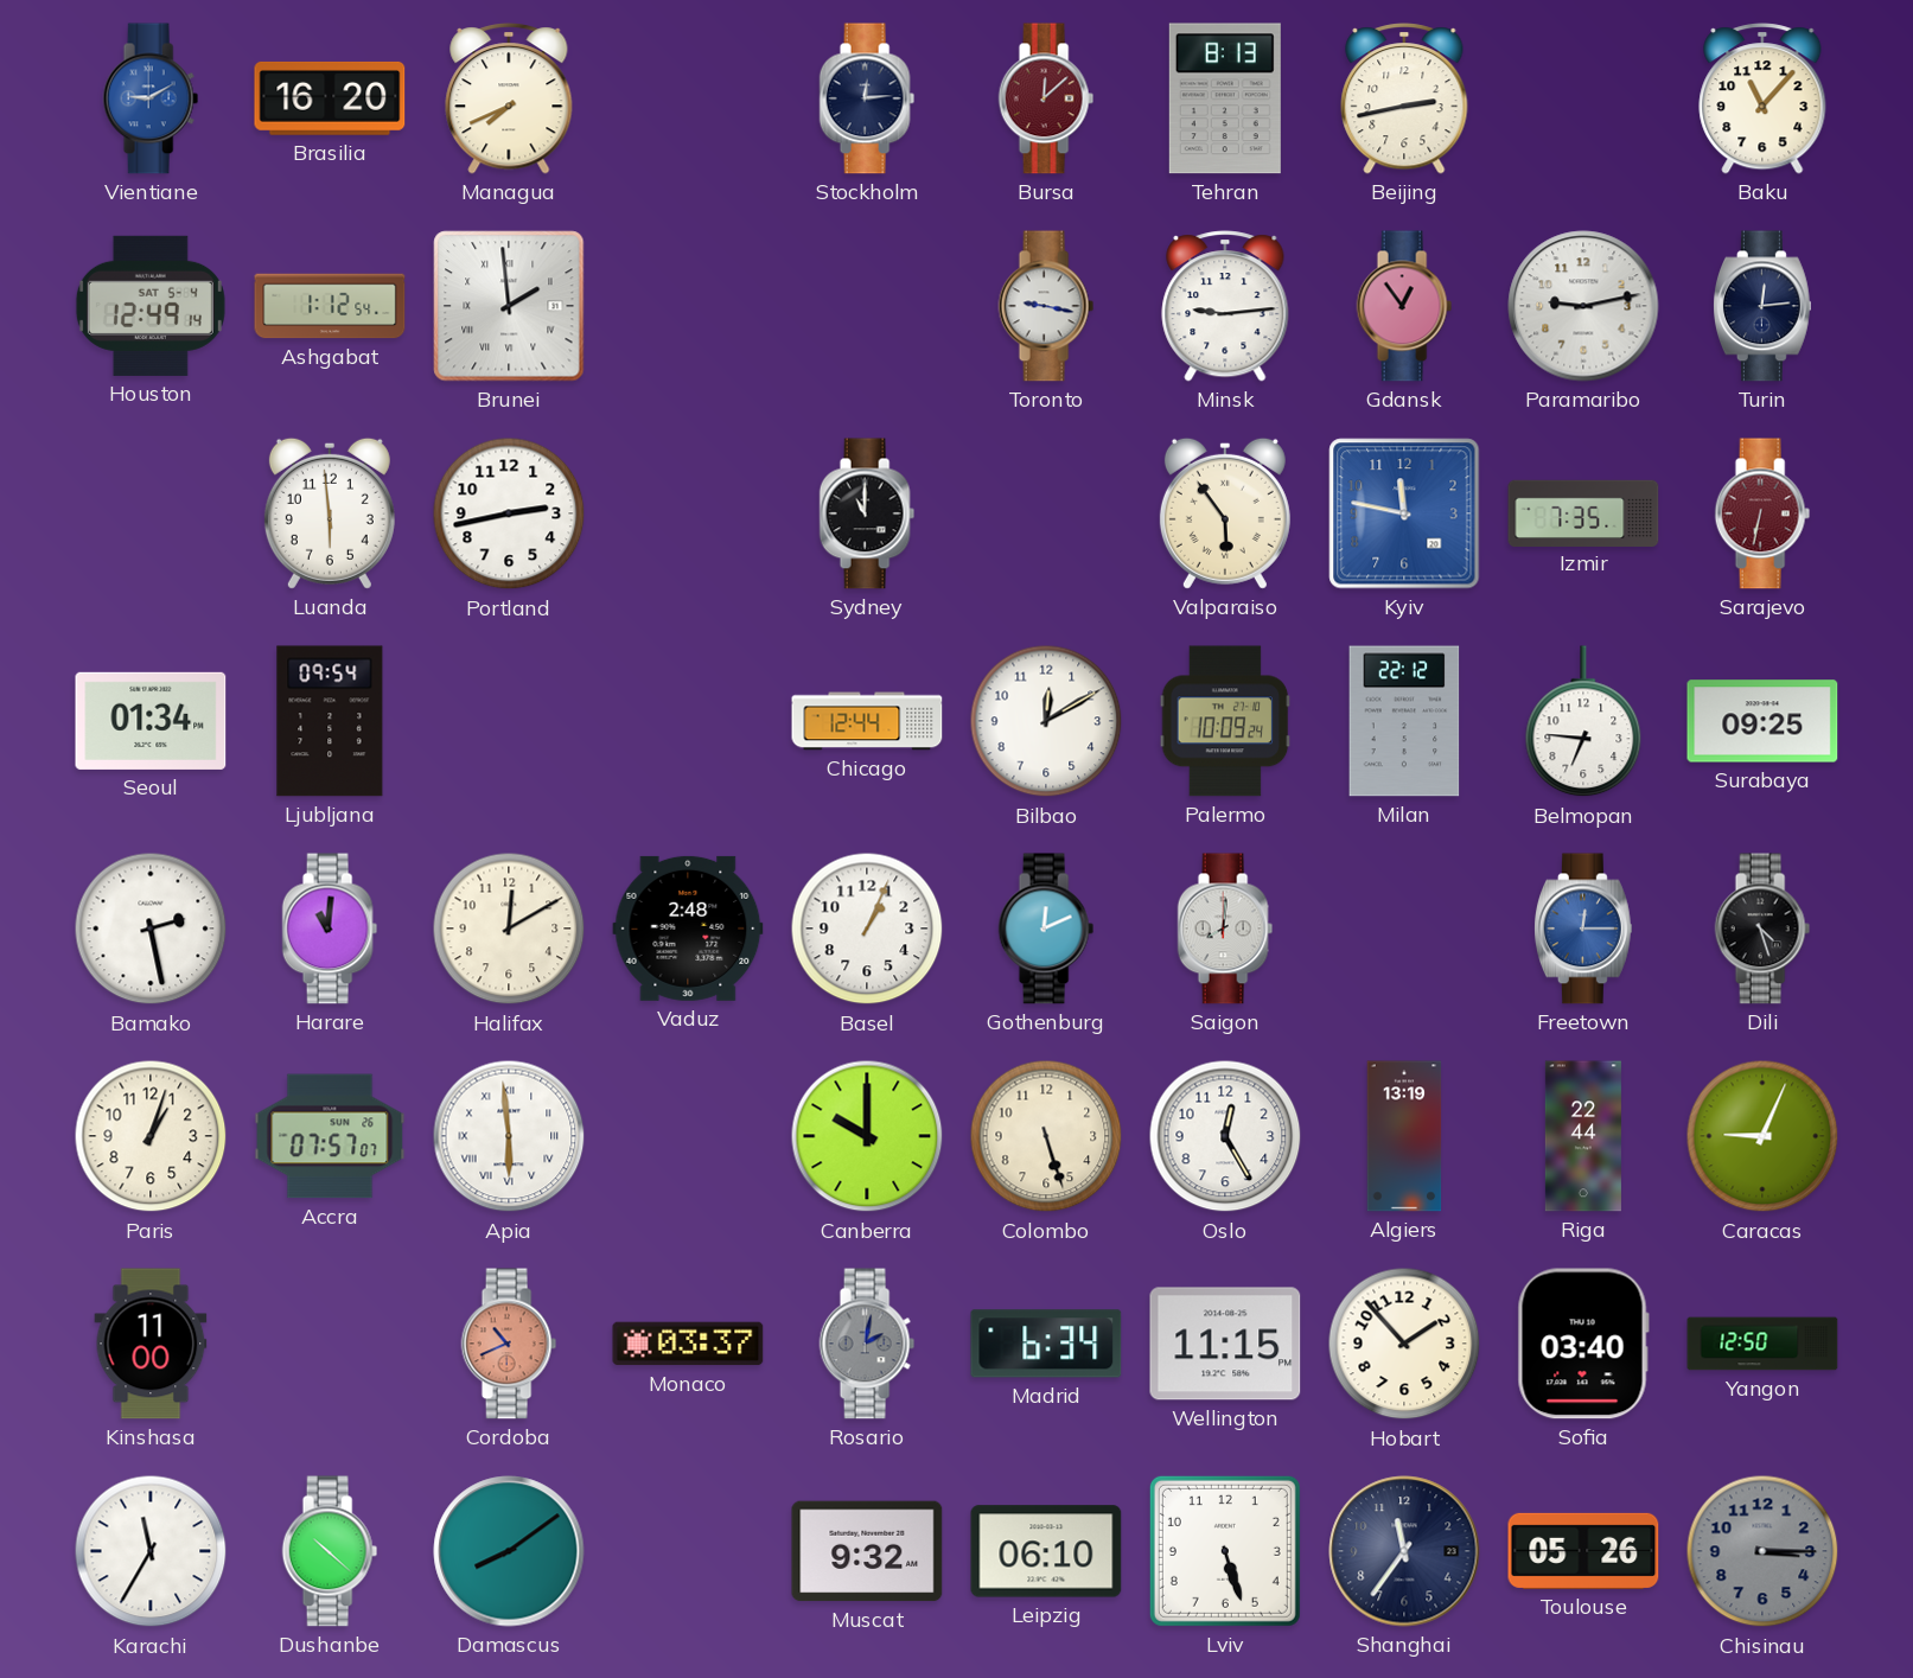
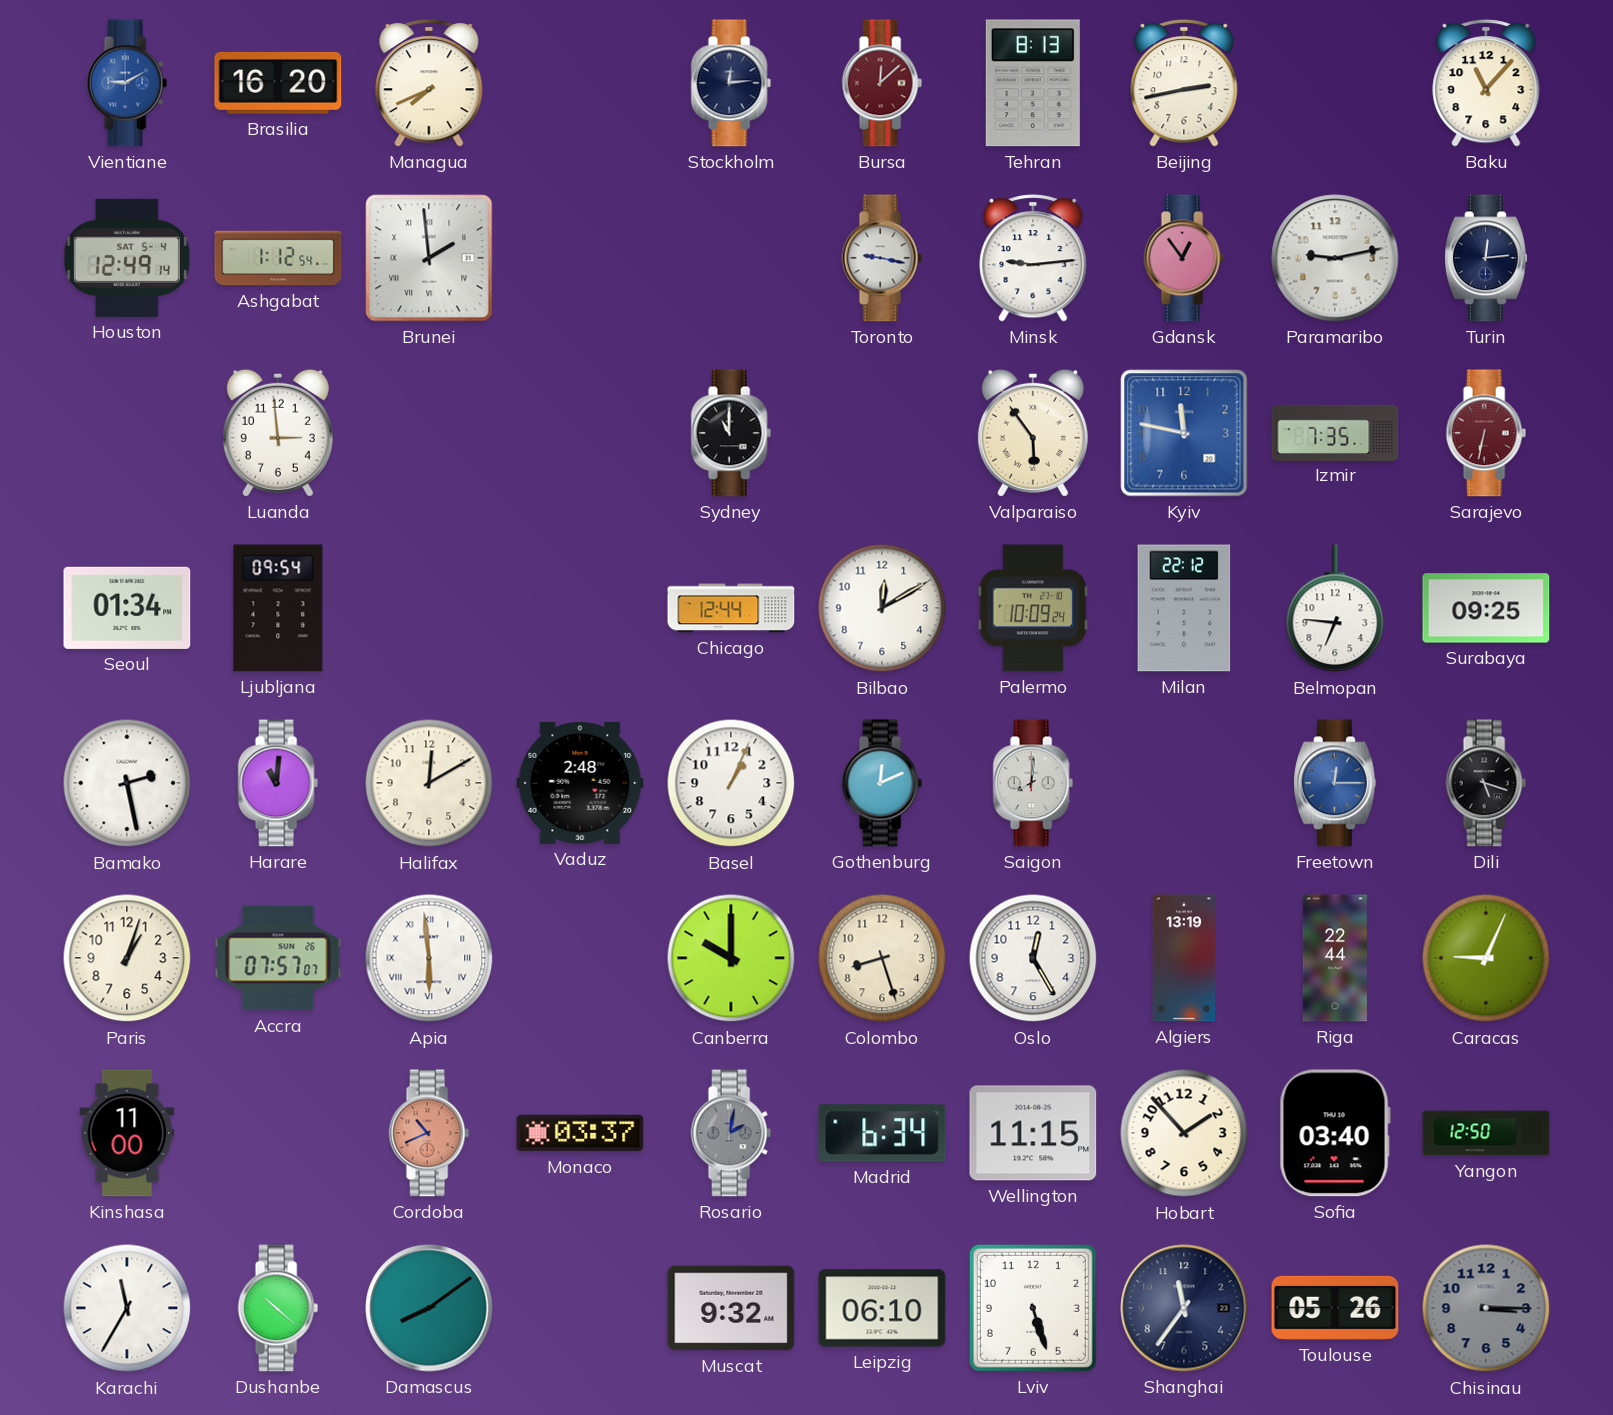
Luanda: 5:59 -> 2:59
Portland: 2:43 -> none
Dili: 4:27 -> 5:18
Colombo: 5:27 -> 8:27
